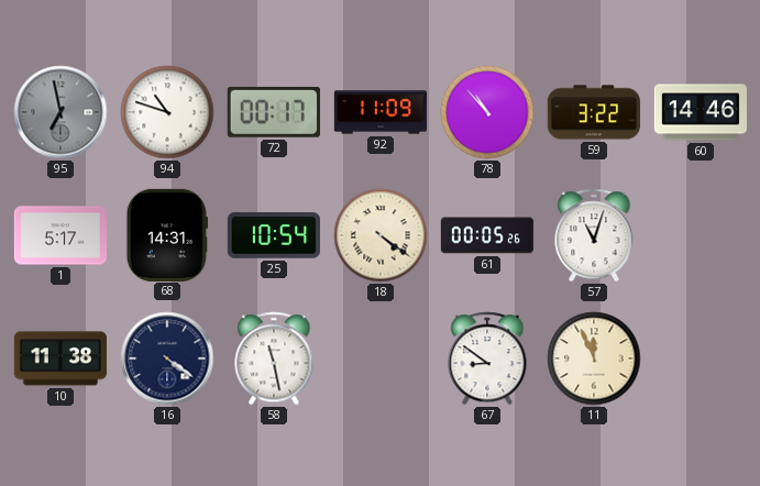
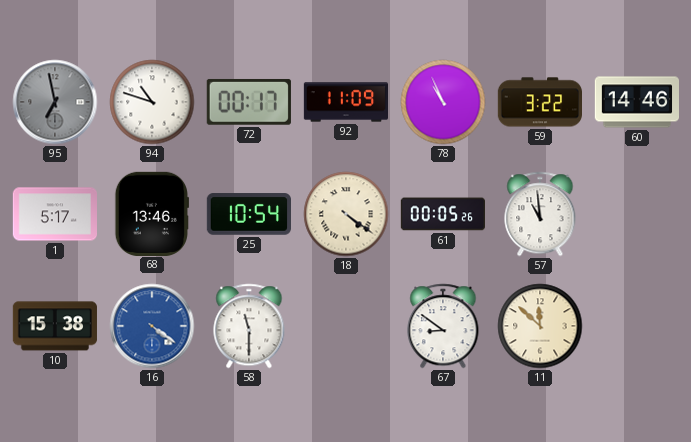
78: 10:53 -> 10:56
68: 14:31 -> 13:46
57: 11:03 -> 10:59
10: 11:38 -> 15:38
16 dial: navy -> blue
58: 11:28 -> 11:30
11: 11:56 -> 11:52
